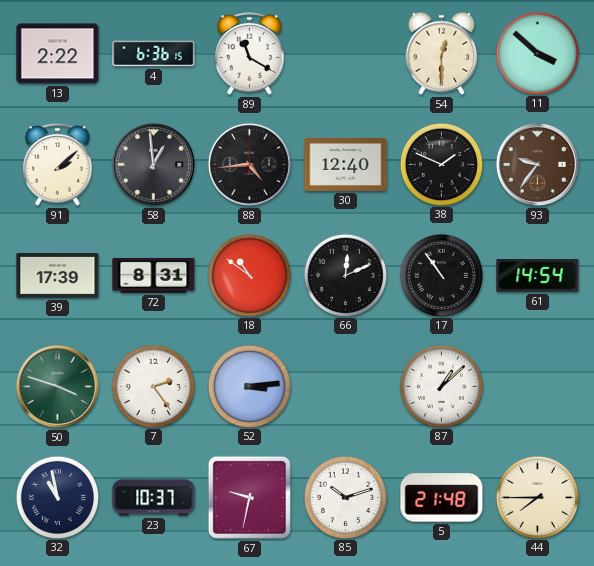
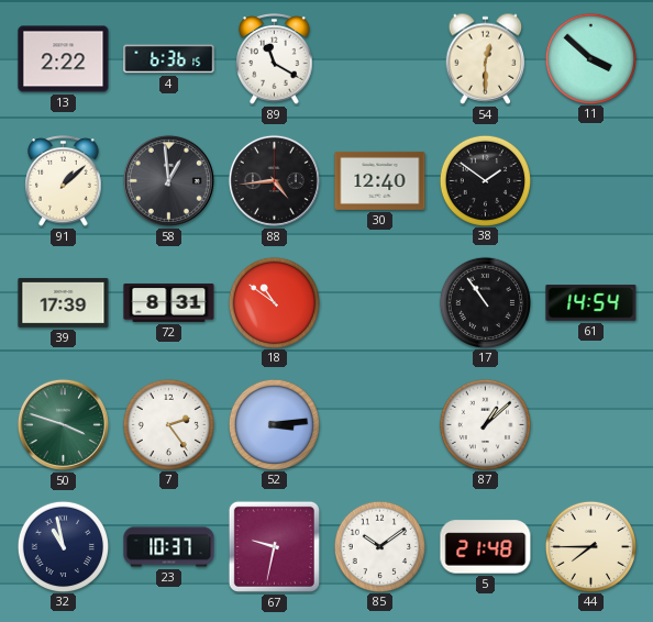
91: 2:08 -> 1:08
38: 1:49 -> 1:51
93: 9:36 -> none
66: 12:11 -> none
85: 10:12 -> 10:09
